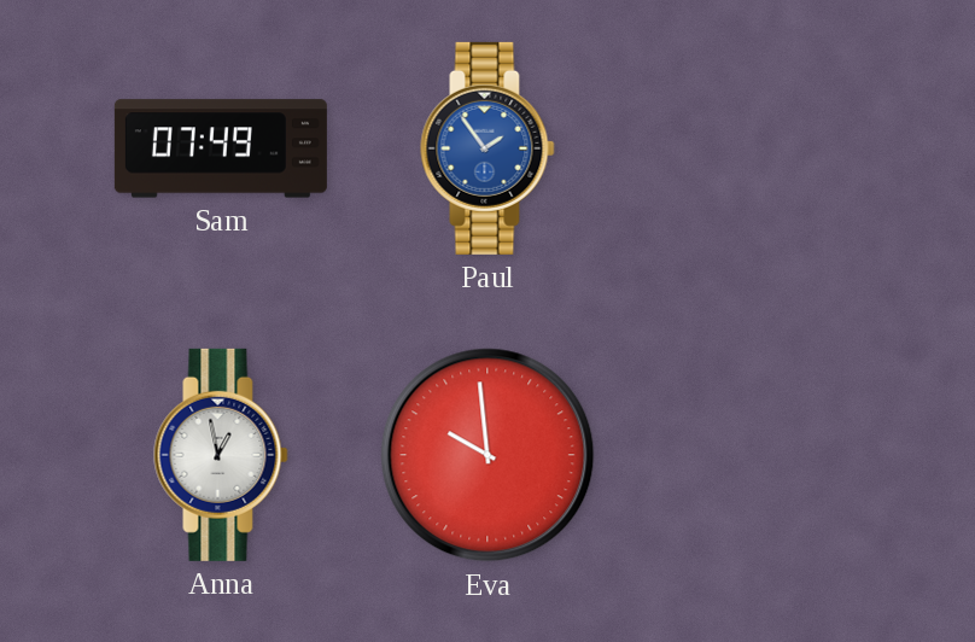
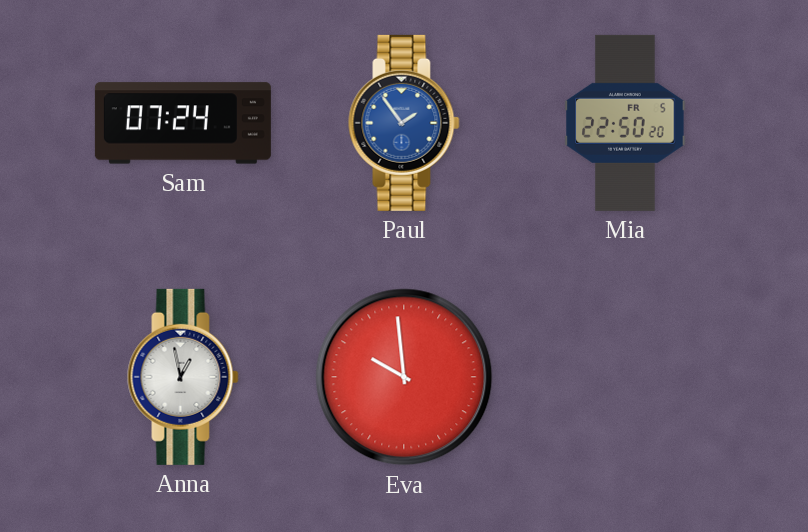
Sam: 07:49 -> 07:24
Mia: none -> 22:50
